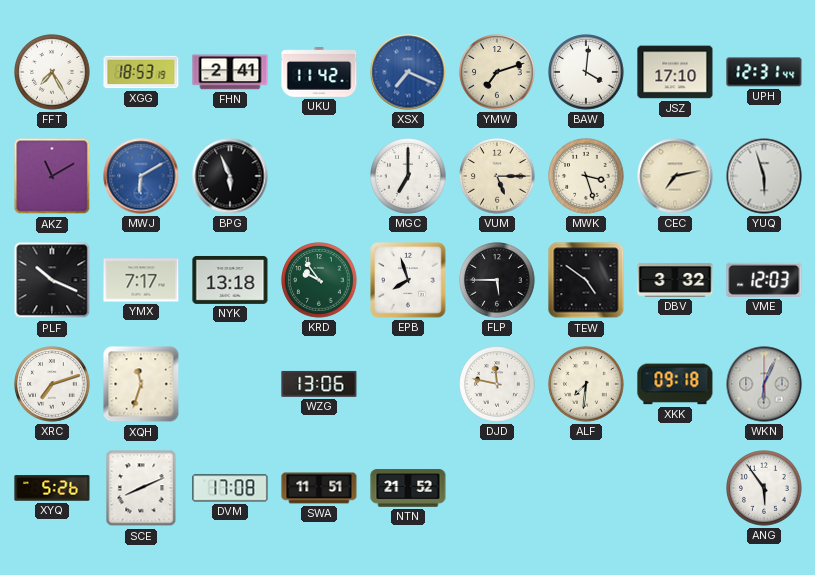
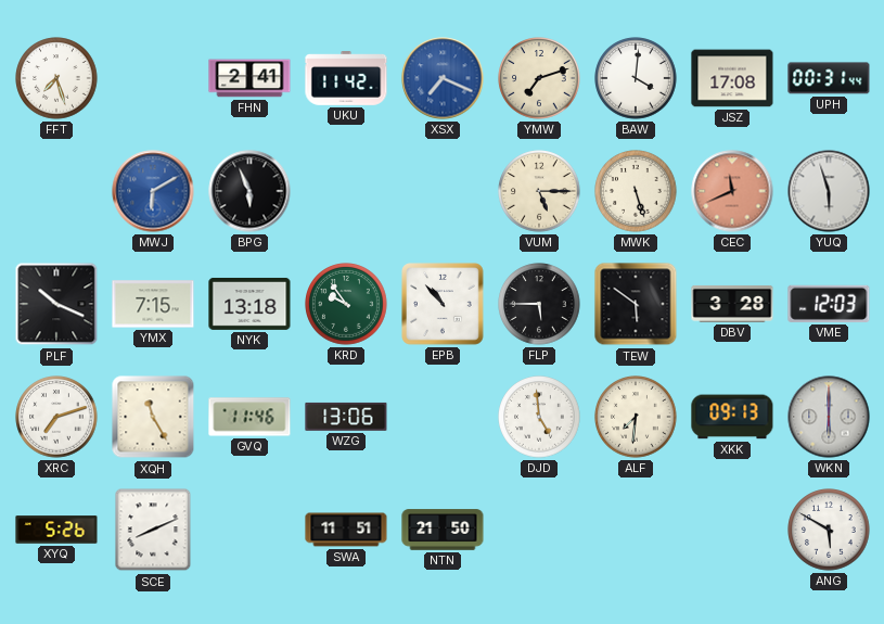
FFT: 7:25 -> 7:27
XGG: 18:53 -> none
JSZ: 17:10 -> 17:08
UPH: 12:31 -> 00:31
AKZ: 11:10 -> none
MGC: 7:00 -> none
MWK: 3:27 -> 5:27
CEC: 7:13 -> 11:41
CEC dial: cream -> salmon
YMX: 7:17 -> 7:15
EPB: 7:57 -> 10:53
TEW: 4:51 -> 5:51
DBV: 3:32 -> 3:28
XQH: 11:33 -> 11:25
GVQ: none -> 11:46
DJD: 11:47 -> 4:59
XKK: 09:18 -> 09:13
WKN: 6:04 -> 6:00
DVM: 17:08 -> none
NTN: 21:52 -> 21:50
ANG: 5:54 -> 5:50
